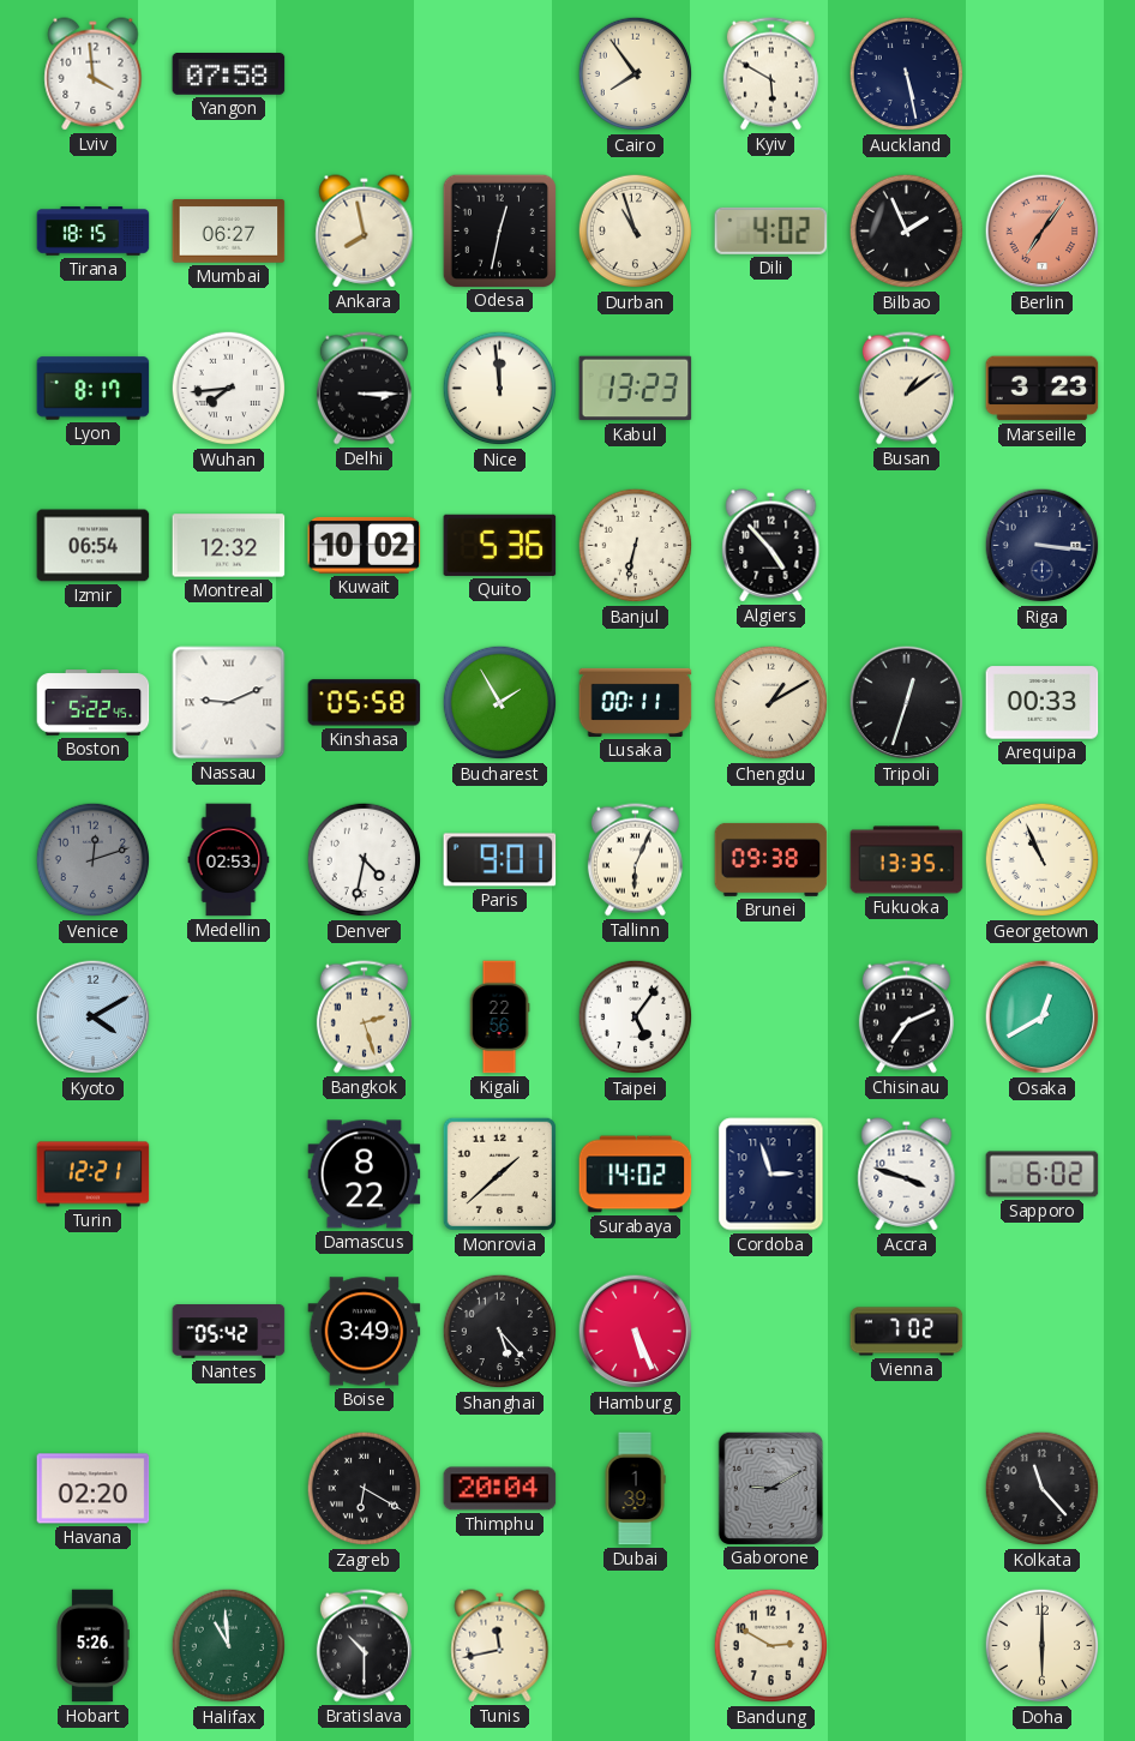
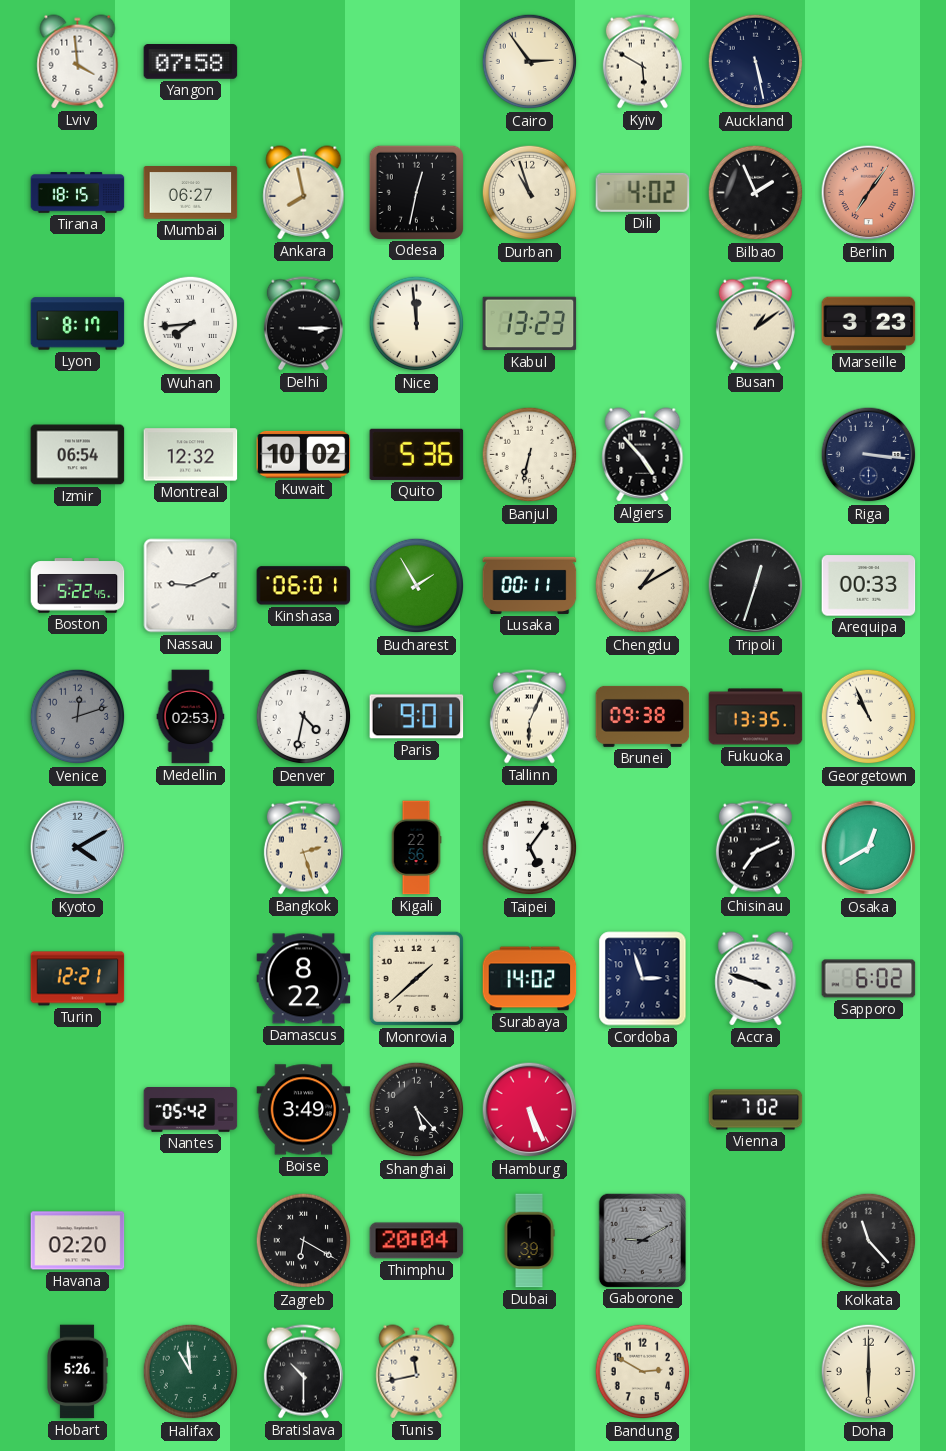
Cairo: 7:54 -> 2:54
Kinshasa: 05:58 -> 06:01
